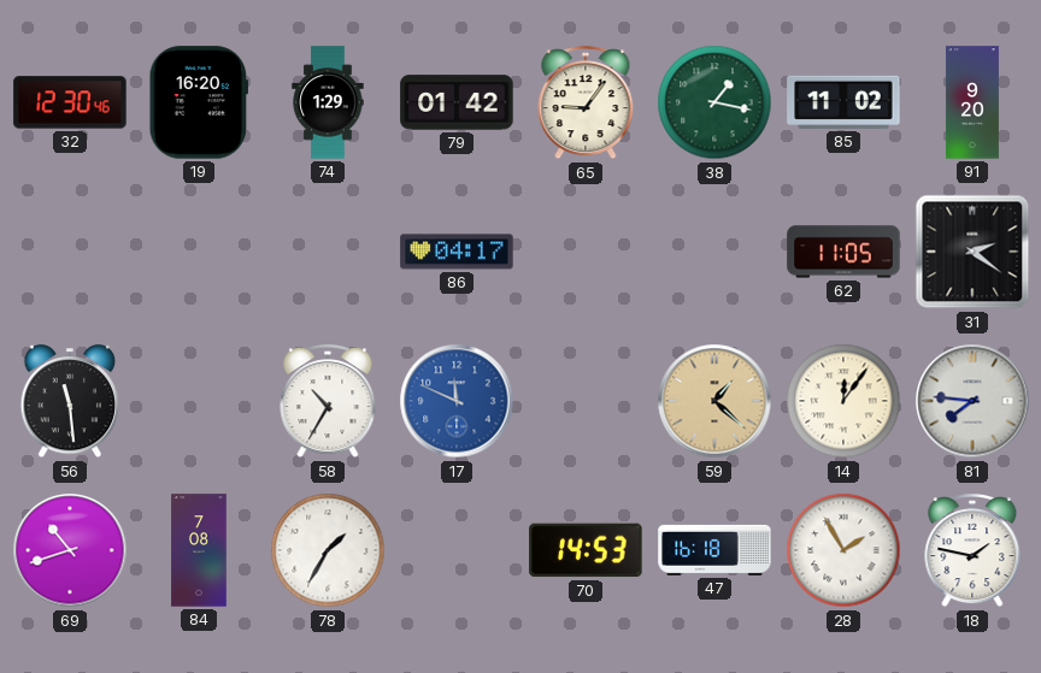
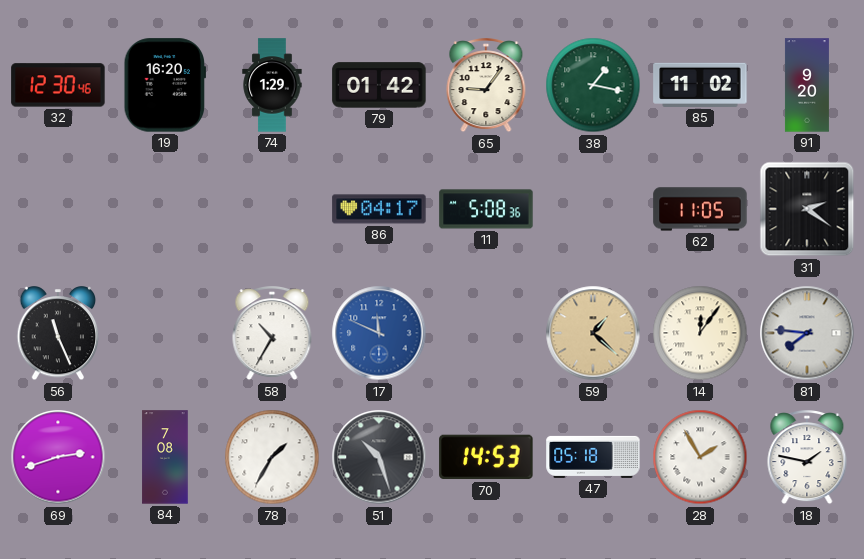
11: none -> 5:08
56: 11:29 -> 11:26
69: 10:42 -> 2:42
51: none -> 10:27
47: 16:18 -> 05:18
